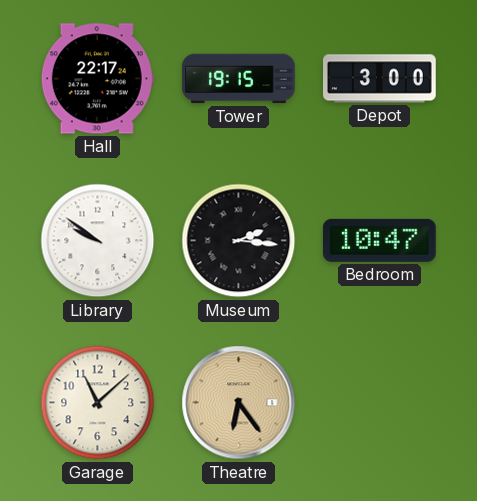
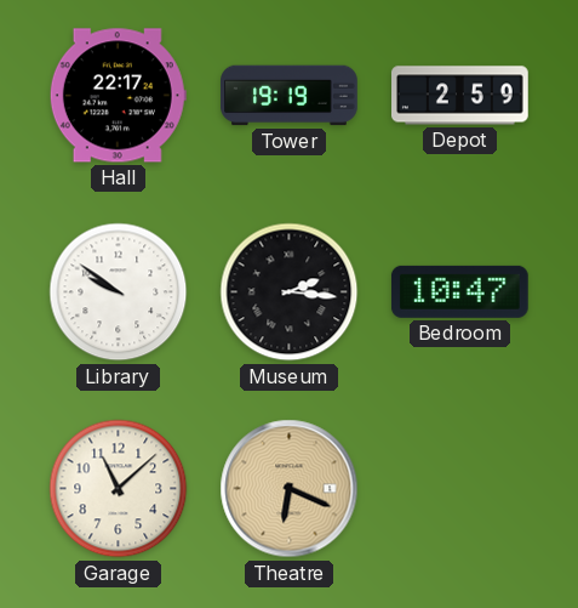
Tower: 19:15 -> 19:19
Depot: 3:00 -> 2:59
Theatre: 6:24 -> 6:19
